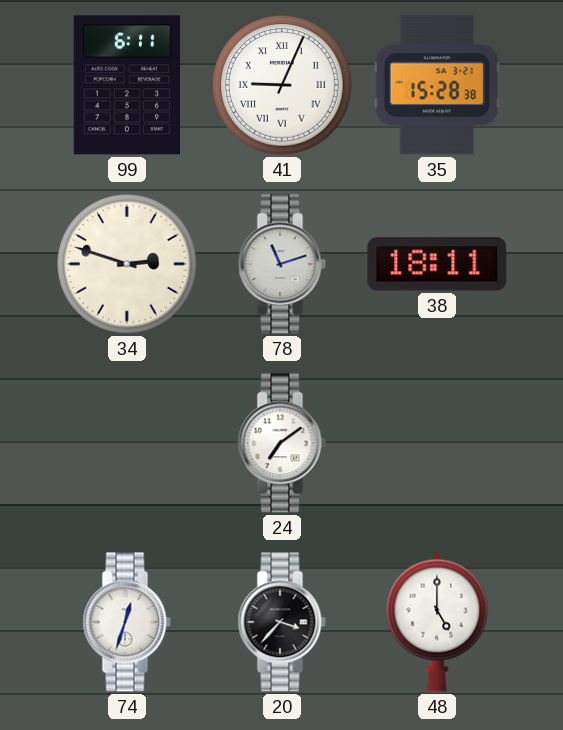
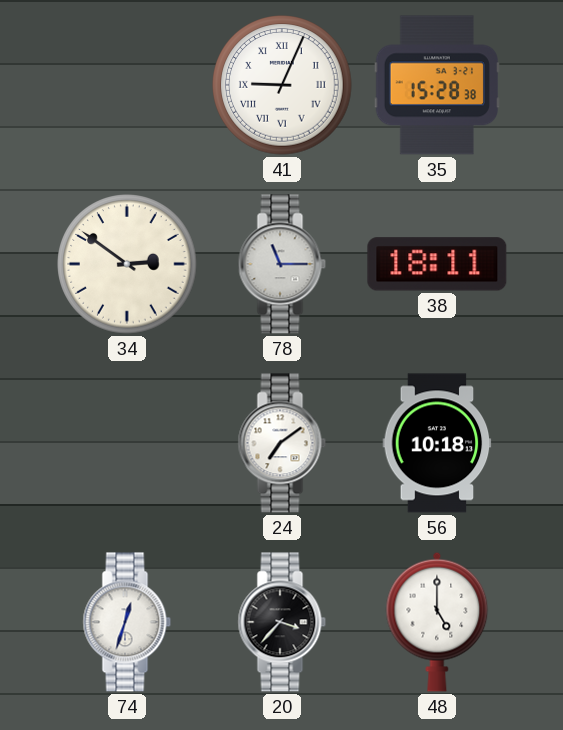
99: 6:11 -> none
34: 2:48 -> 2:51
78: 11:12 -> 11:15
56: none -> 10:18
